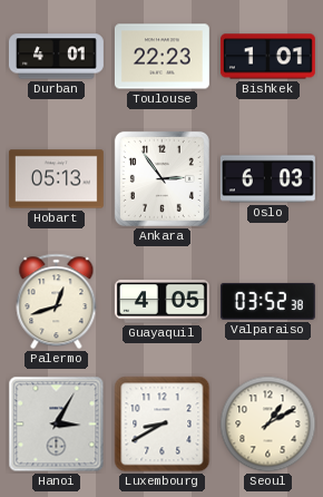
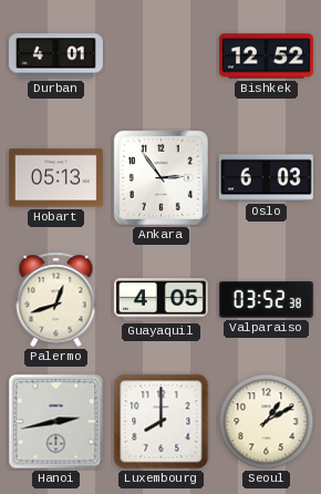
Toulouse: 22:23 -> none
Bishkek: 1:01 -> 12:52
Hanoi: 3:05 -> 2:43
Luxembourg: 8:40 -> 8:00
